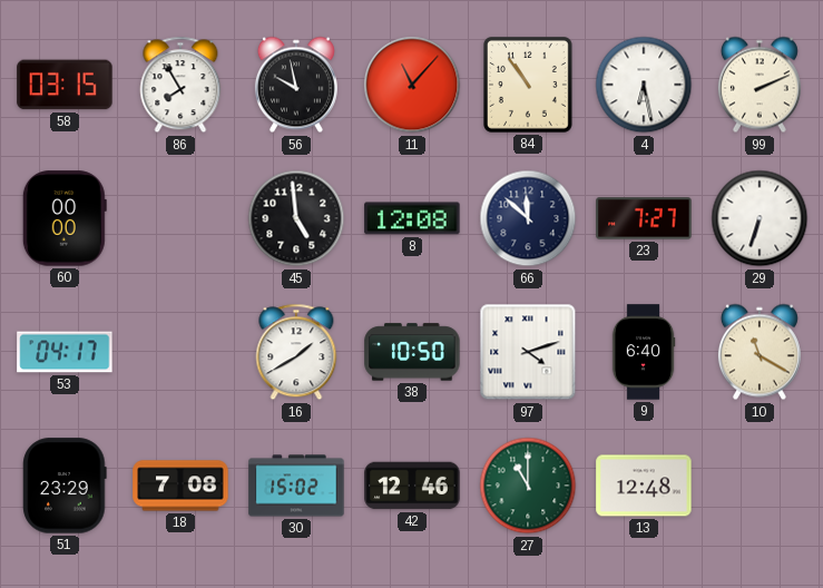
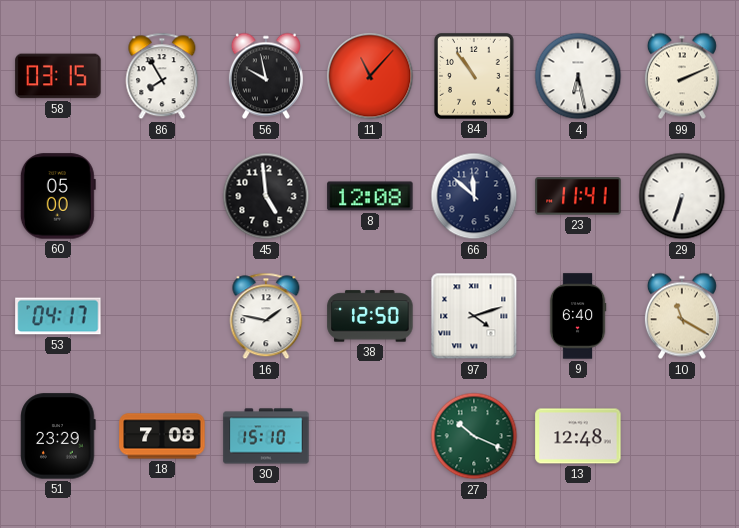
60: 00:00 -> 05:00
23: 7:27 -> 11:41
16: 1:40 -> 1:47
38: 10:50 -> 12:50
30: 15:02 -> 15:10
42: 12:46 -> none
27: 11:00 -> 10:19
